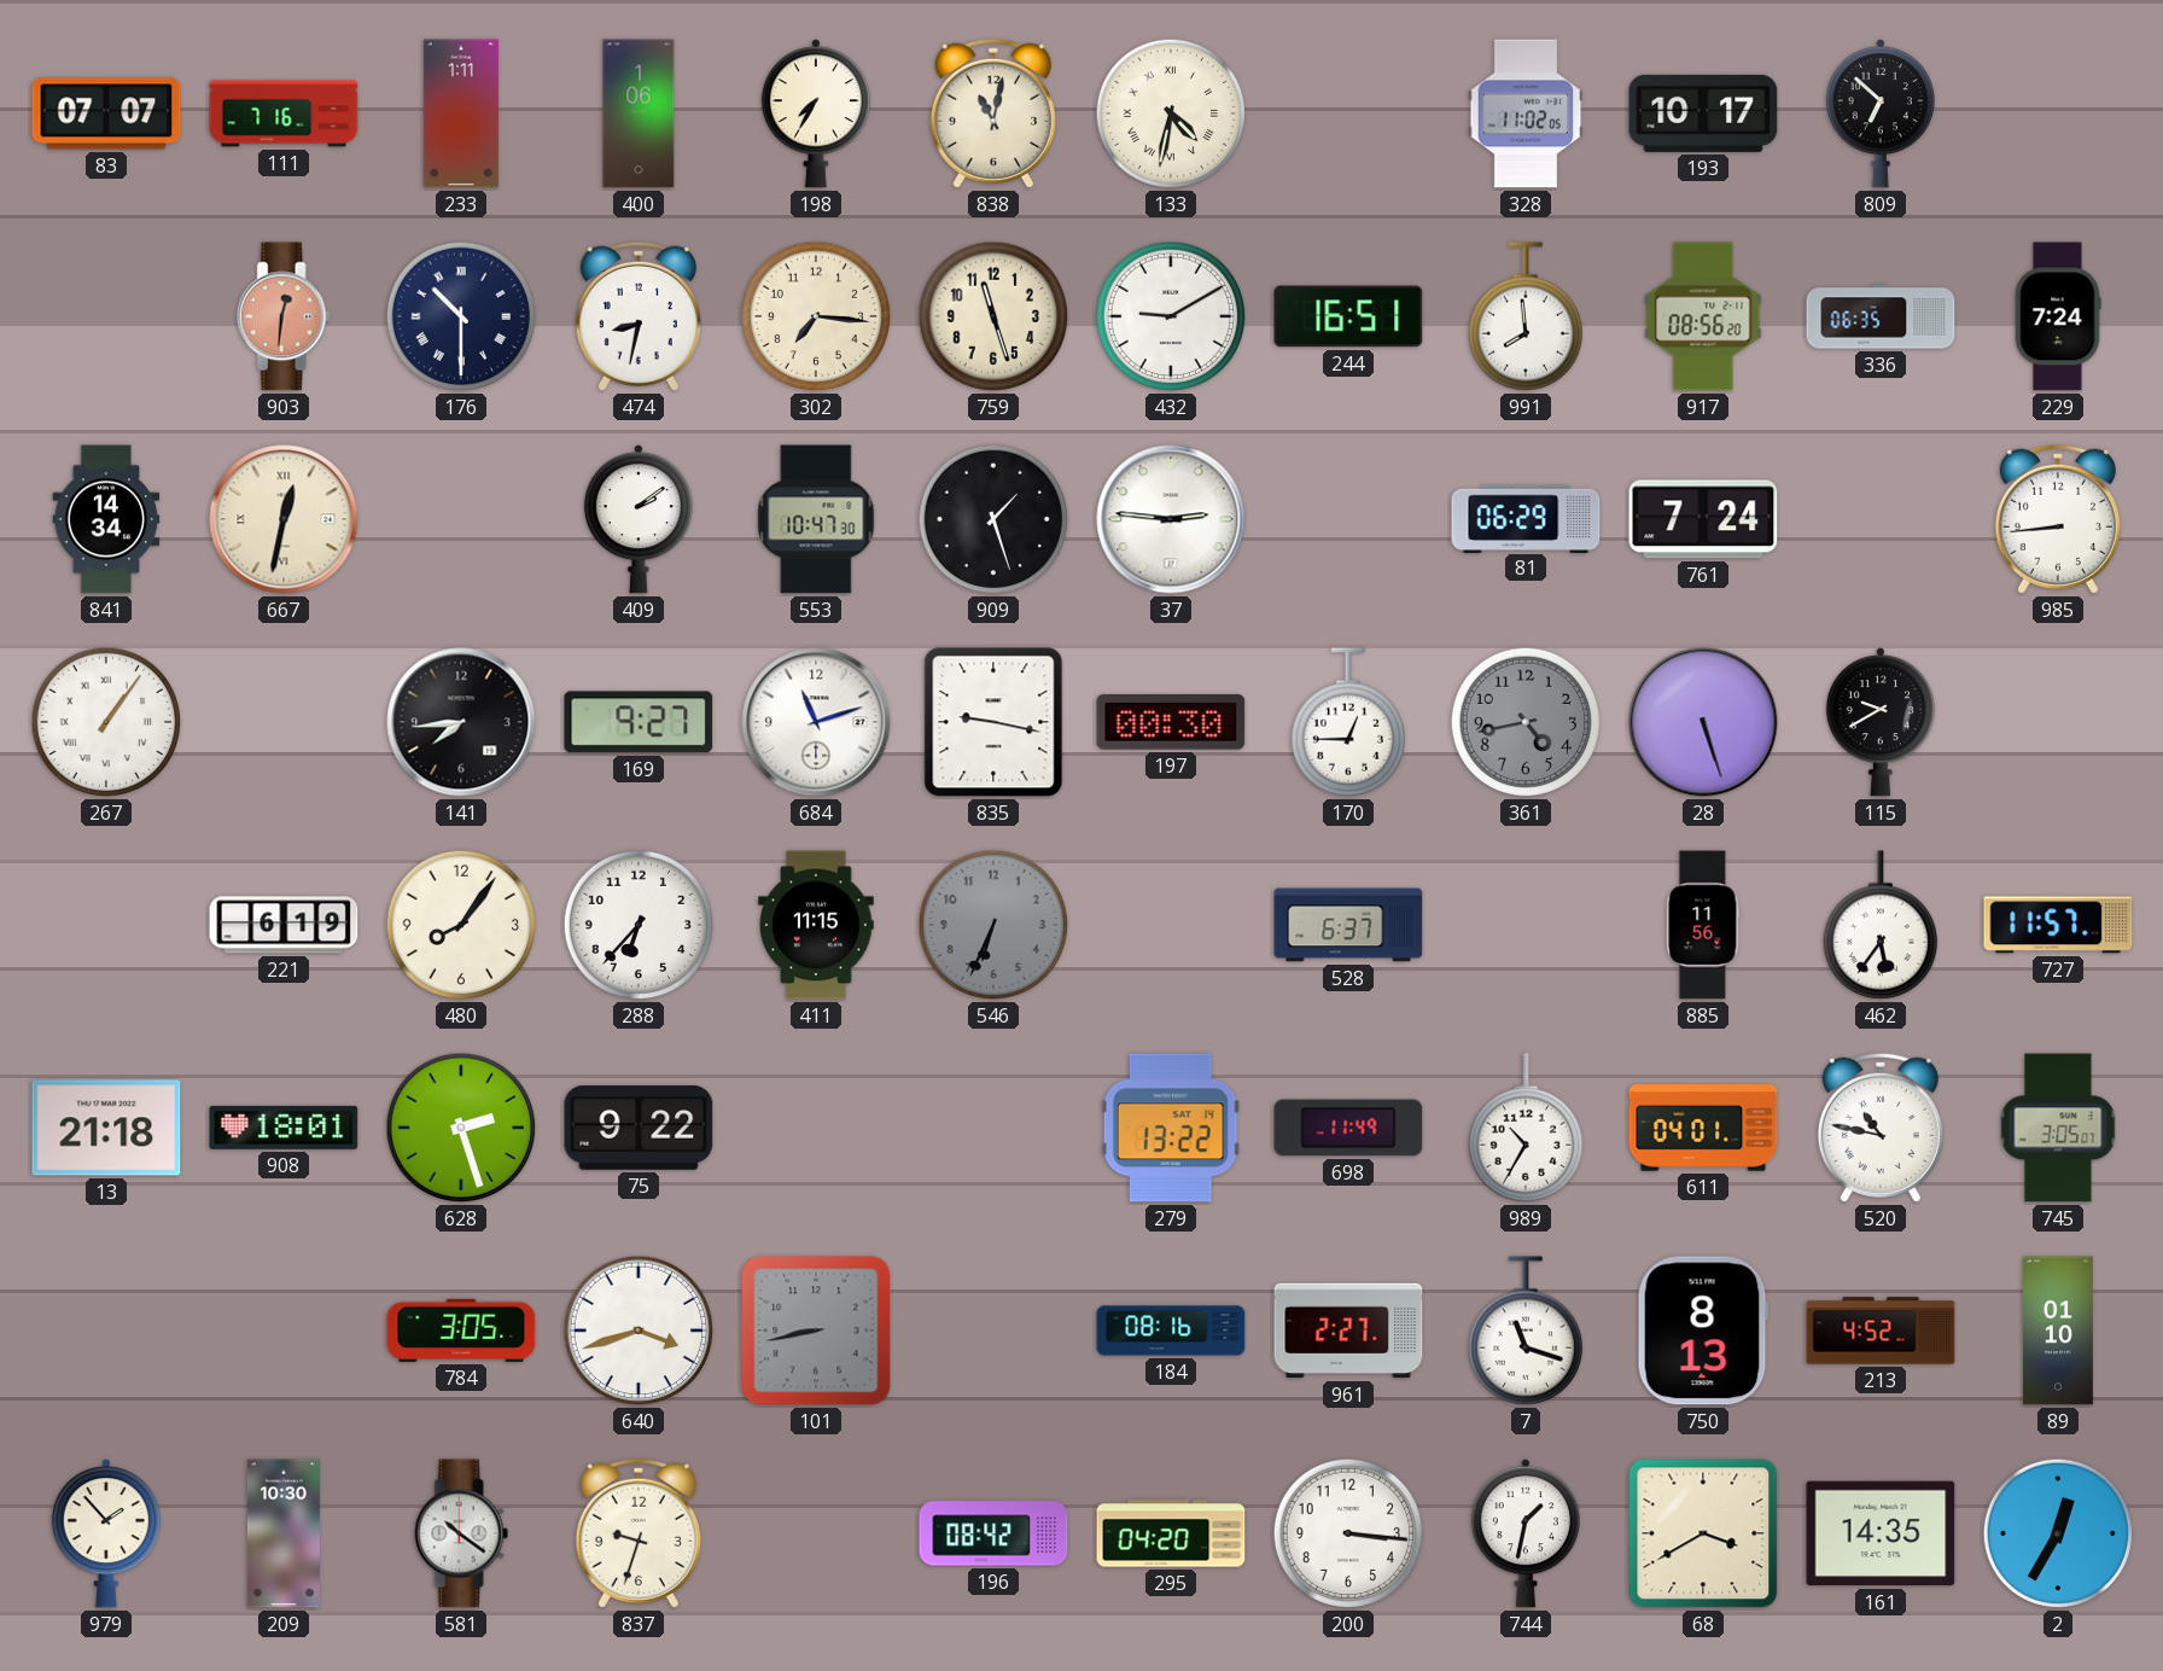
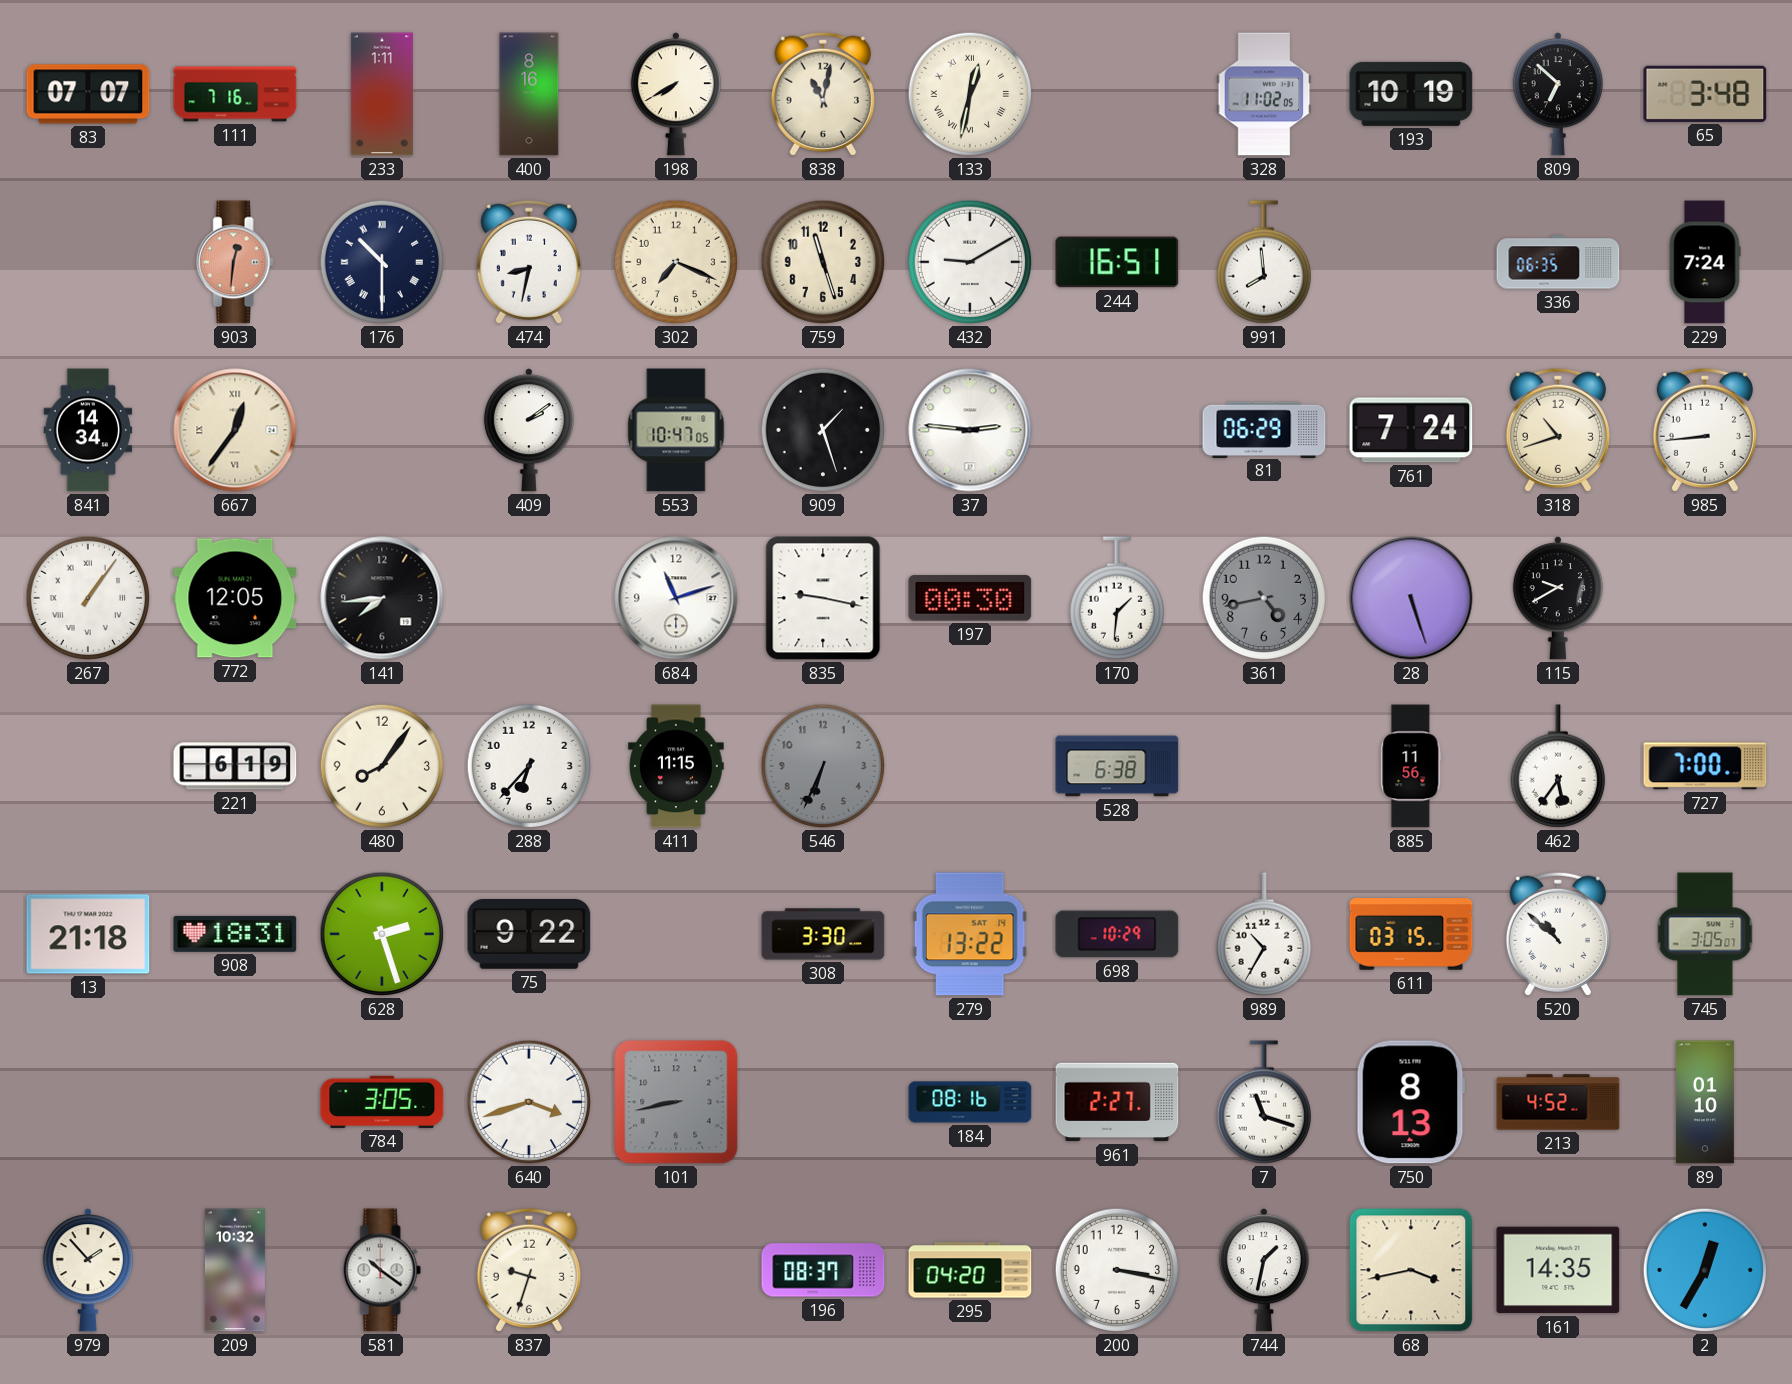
400: 1:06 -> 8:16
198: 7:35 -> 7:40
133: 4:32 -> 12:32
193: 10:17 -> 10:19
65: none -> 3:48
302: 7:16 -> 7:19
917: 08:56 -> none
667: 12:32 -> 12:36
553: 10:47:30 -> 10:47:05
318: none -> 10:42
772: none -> 12:05
169: 9:27 -> none
170: 12:45 -> 1:31
528: 6:37 -> 6:38
727: 11:57 -> 7:00
908: 18:01 -> 18:31
308: none -> 3:30
698: 11:49 -> 10:29
611: 04:01 -> 03:15
520: 10:47 -> 10:52
209: 10:30 -> 10:32
196: 08:42 -> 08:37
200: 3:16 -> 3:17
68: 3:40 -> 3:43
